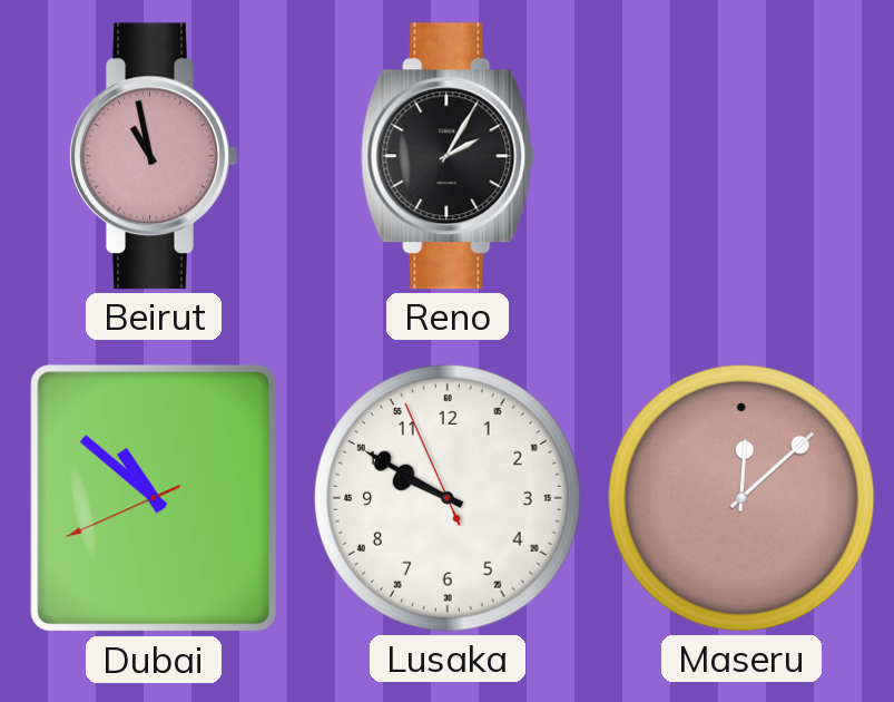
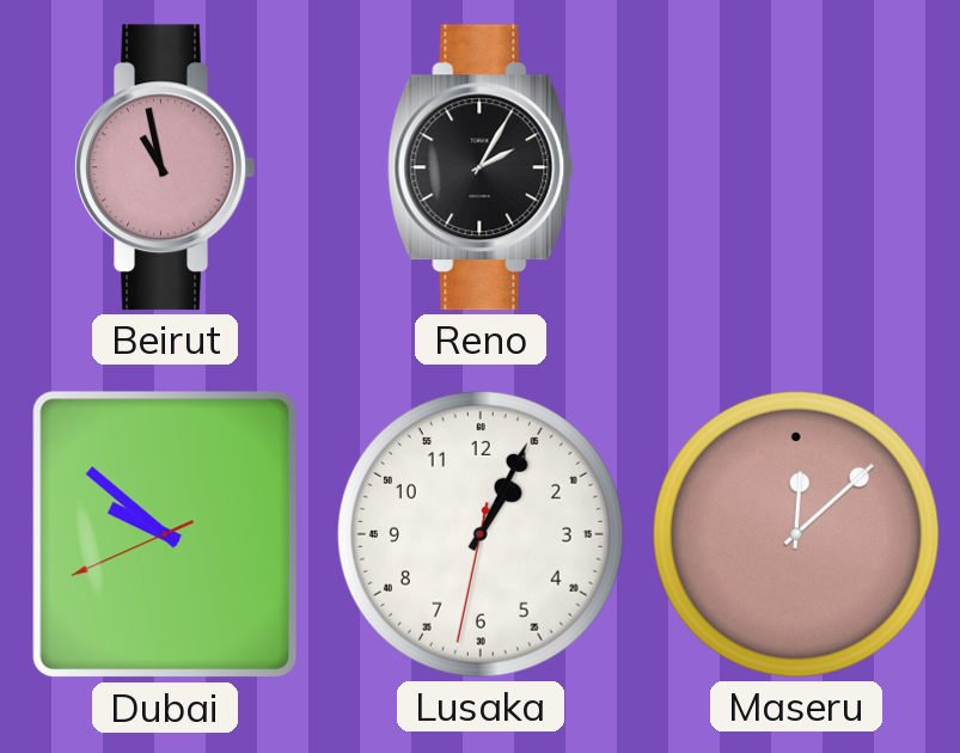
Dubai: 10:51 -> 9:51
Lusaka: 9:49 -> 1:04
